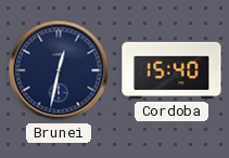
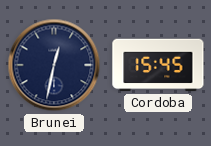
Cordoba: 15:40 -> 15:45
